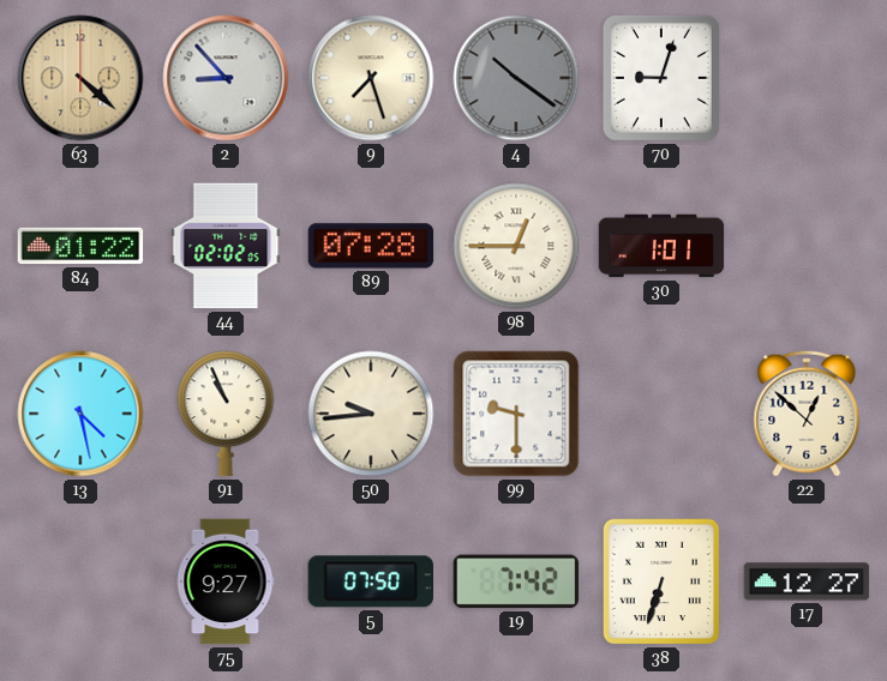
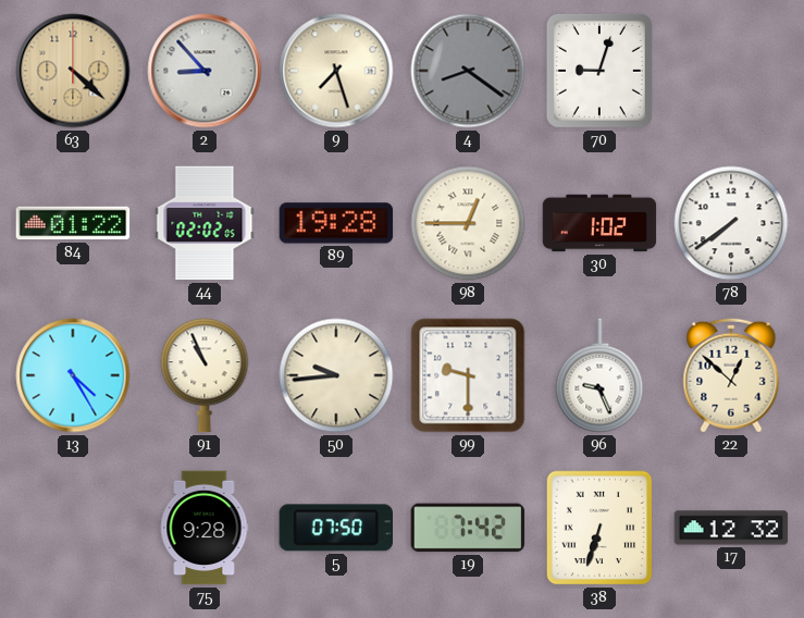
4: 10:21 -> 8:21
89: 07:28 -> 19:28
30: 1:01 -> 1:02
78: none -> 7:39
13: 4:28 -> 4:25
96: none -> 9:26
75: 9:27 -> 9:28
17: 12:27 -> 12:32
